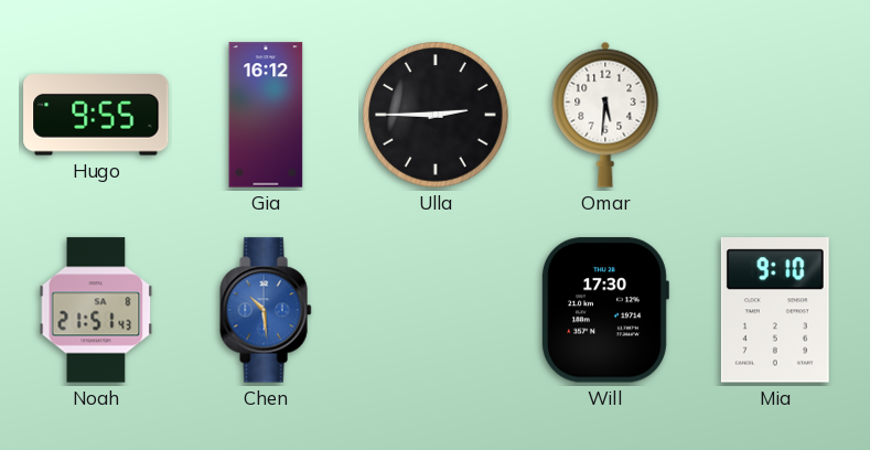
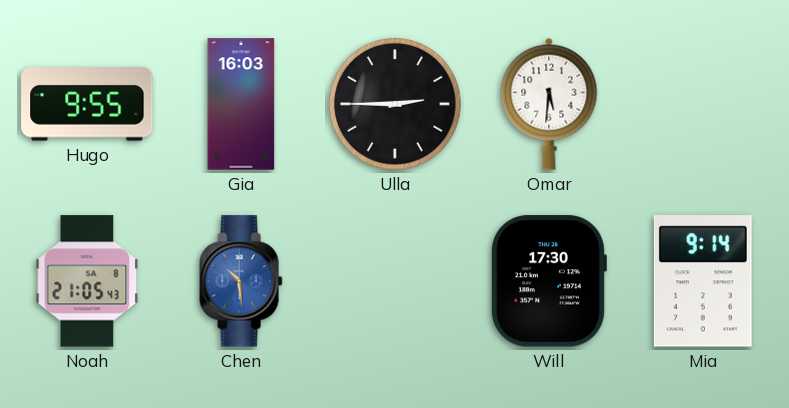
Gia: 16:12 -> 16:03
Noah: 21:51 -> 21:05
Mia: 9:10 -> 9:14
